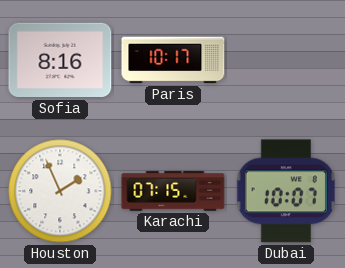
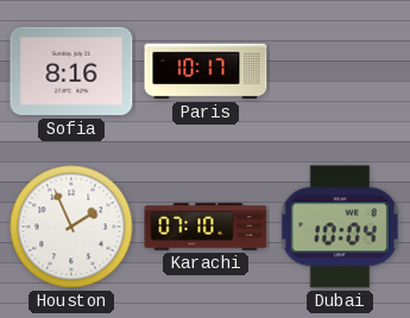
Karachi: 07:15 -> 07:10
Dubai: 10:07 -> 10:04
